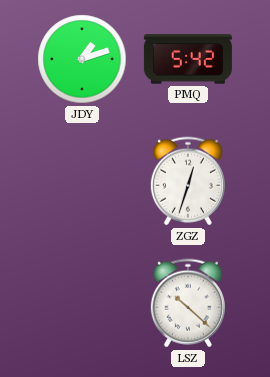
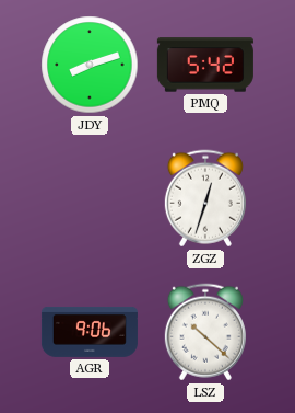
JDY: 1:12 -> 8:12
AGR: none -> 9:06
